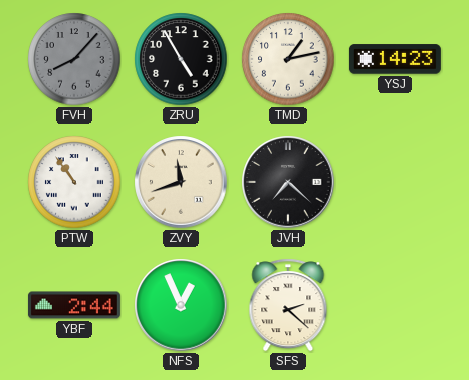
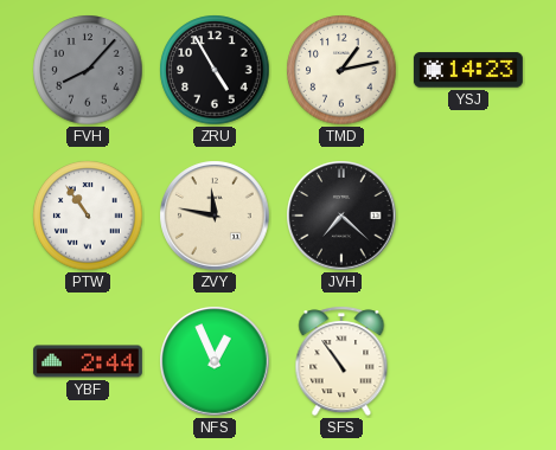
ZVY: 11:42 -> 11:47
SFS: 2:22 -> 10:54
